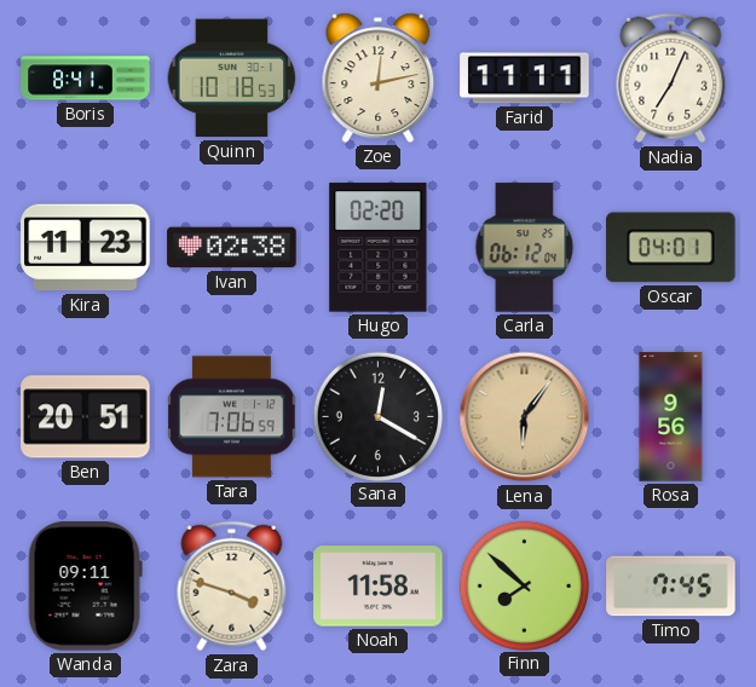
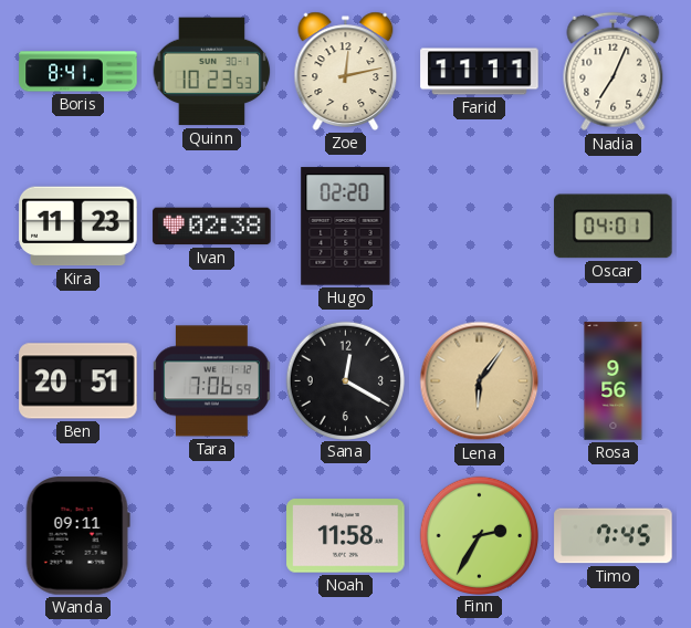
Quinn: 10:18 -> 10:23
Carla: 06:12 -> none
Zara: 3:48 -> none
Finn: 7:52 -> 2:35
